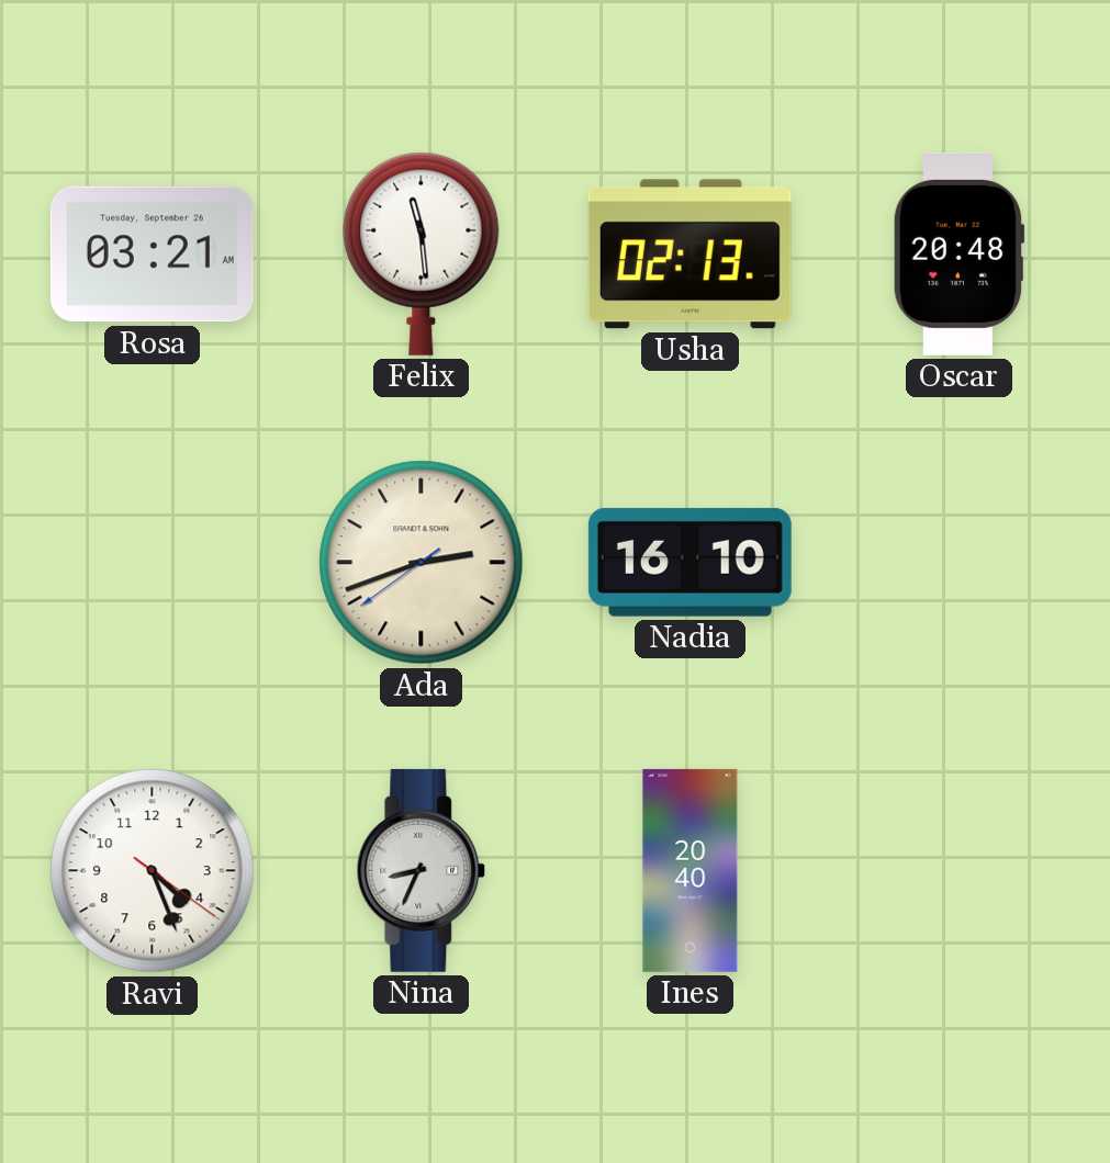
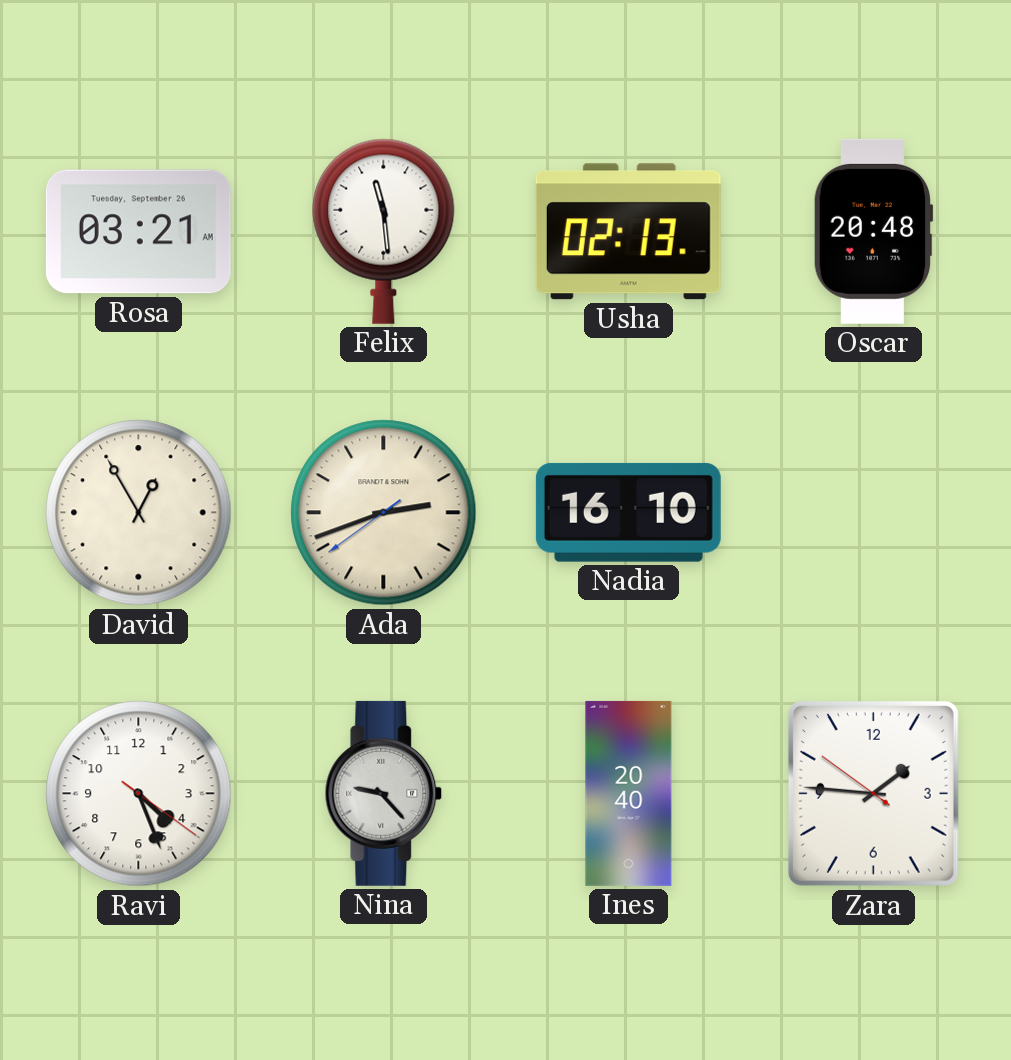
David: none -> 12:55
Nina: 8:34 -> 9:23
Zara: none -> 1:45
